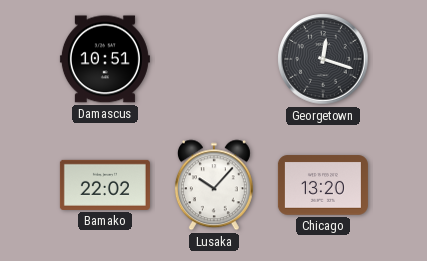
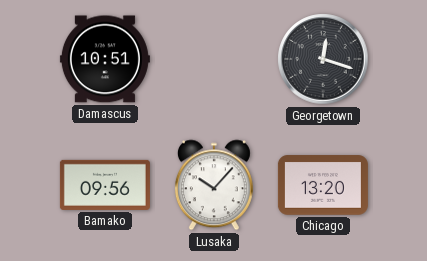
Bamako: 22:02 -> 09:56
